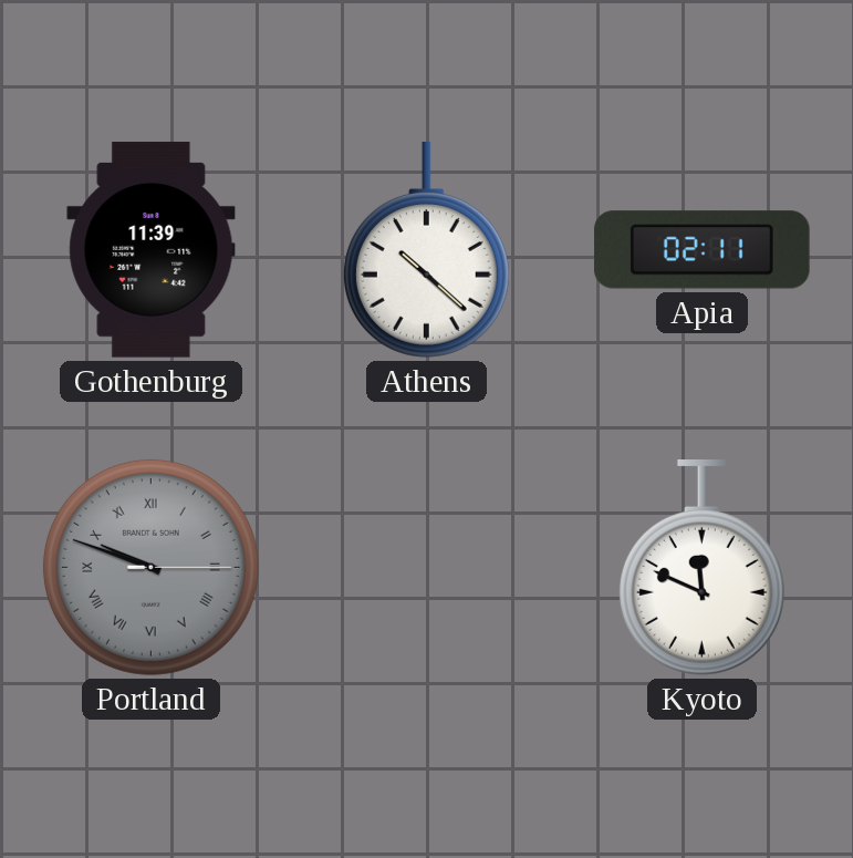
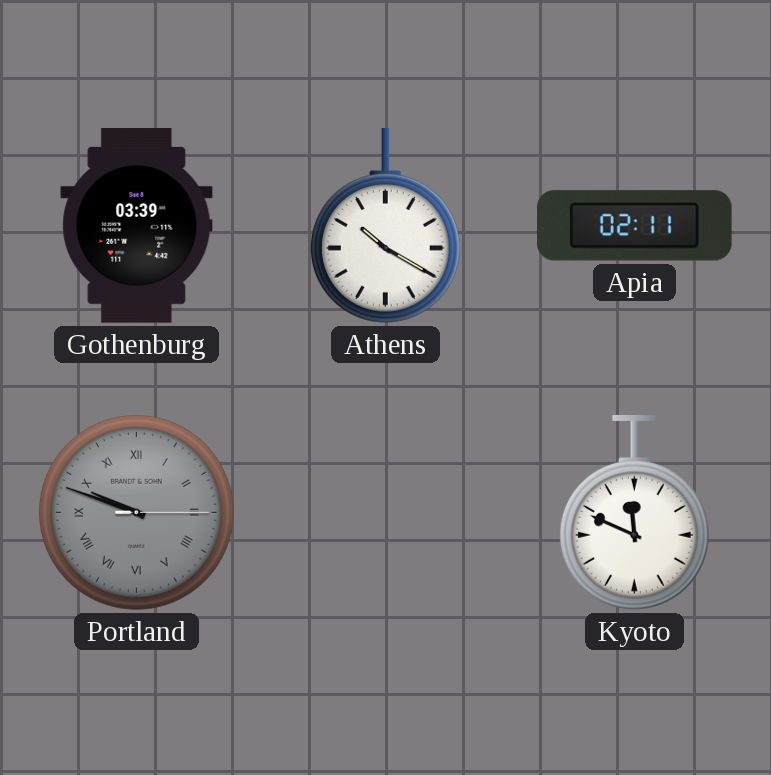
Gothenburg: 11:39 -> 03:39
Athens: 10:22 -> 10:20
